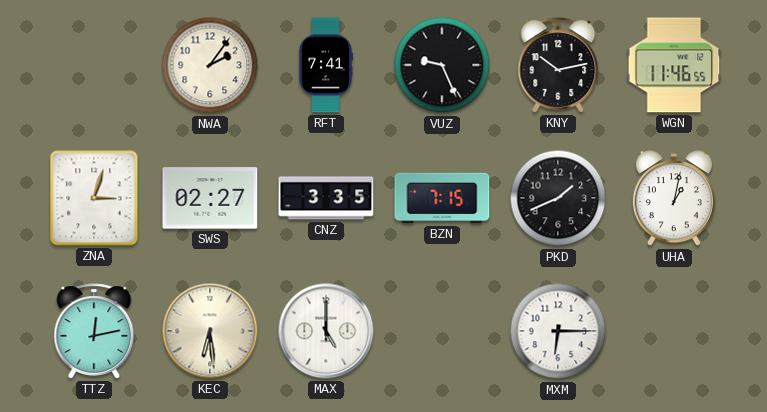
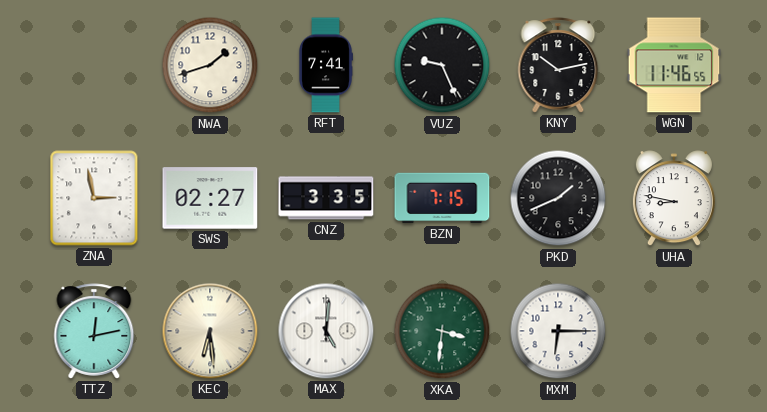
NWA: 2:06 -> 1:42
ZNA: 3:03 -> 2:58
UHA: 1:02 -> 8:47
MAX: 5:00 -> 5:01
XKA: none -> 3:31
